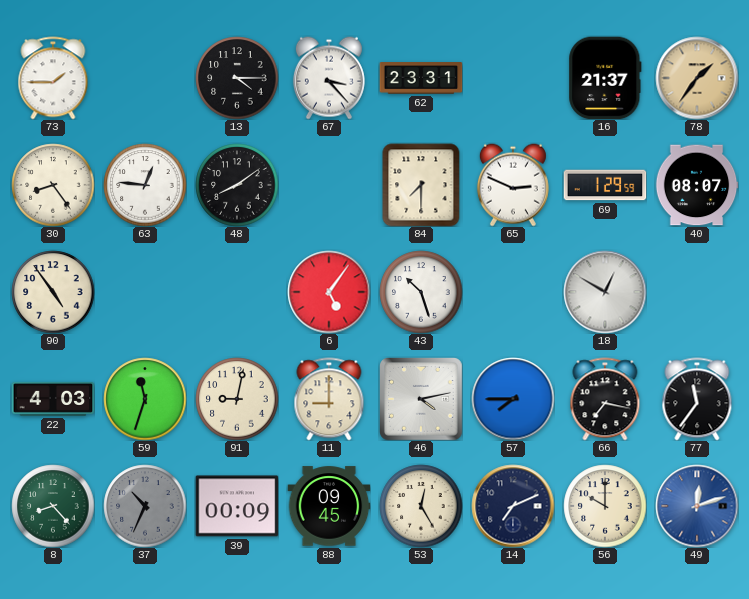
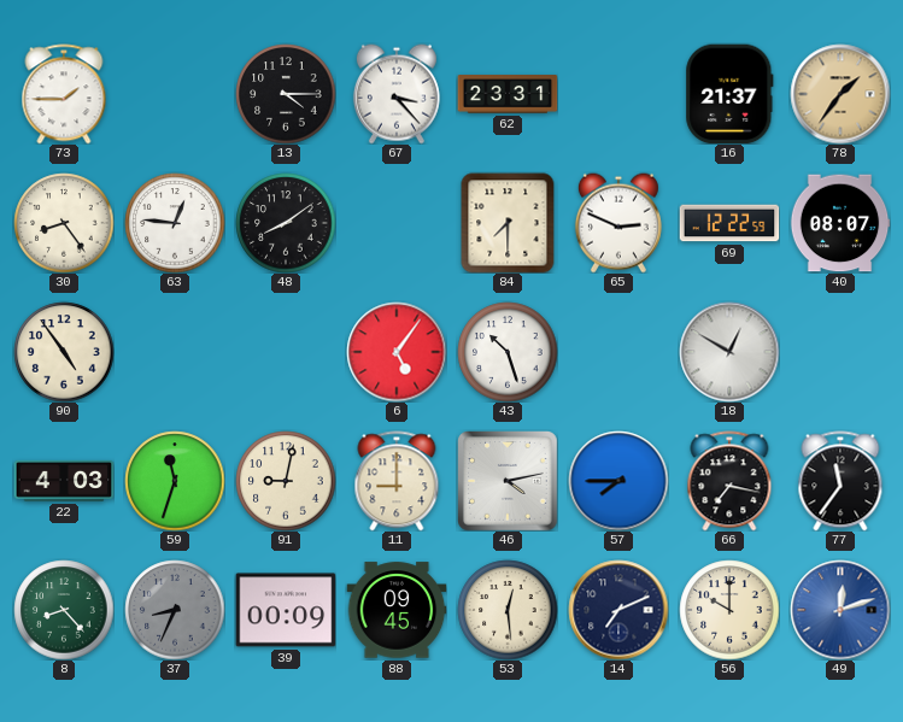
69: 1:29 -> 12:22
37: 10:34 -> 8:34
53: 12:25 -> 12:29
